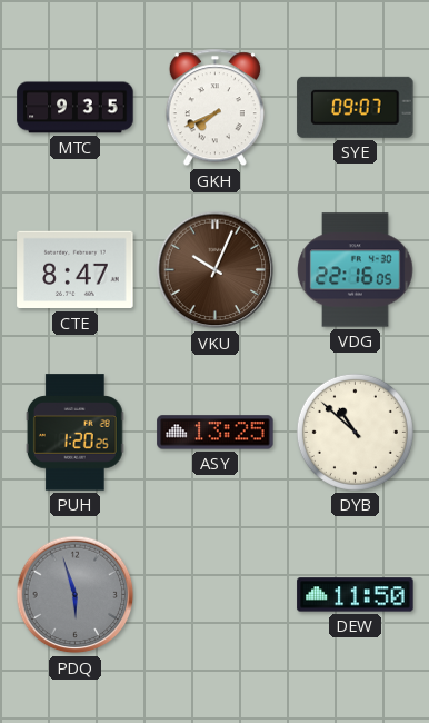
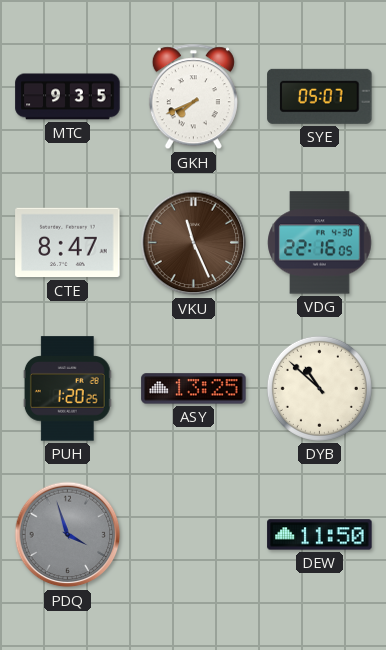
SYE: 09:07 -> 05:07
VKU: 10:04 -> 11:26
PDQ: 5:57 -> 3:57
